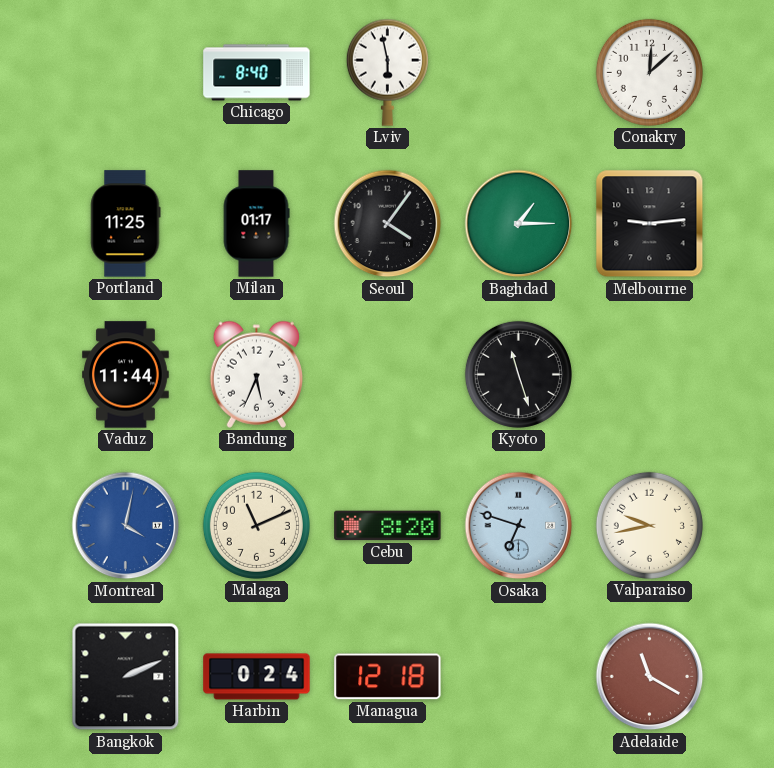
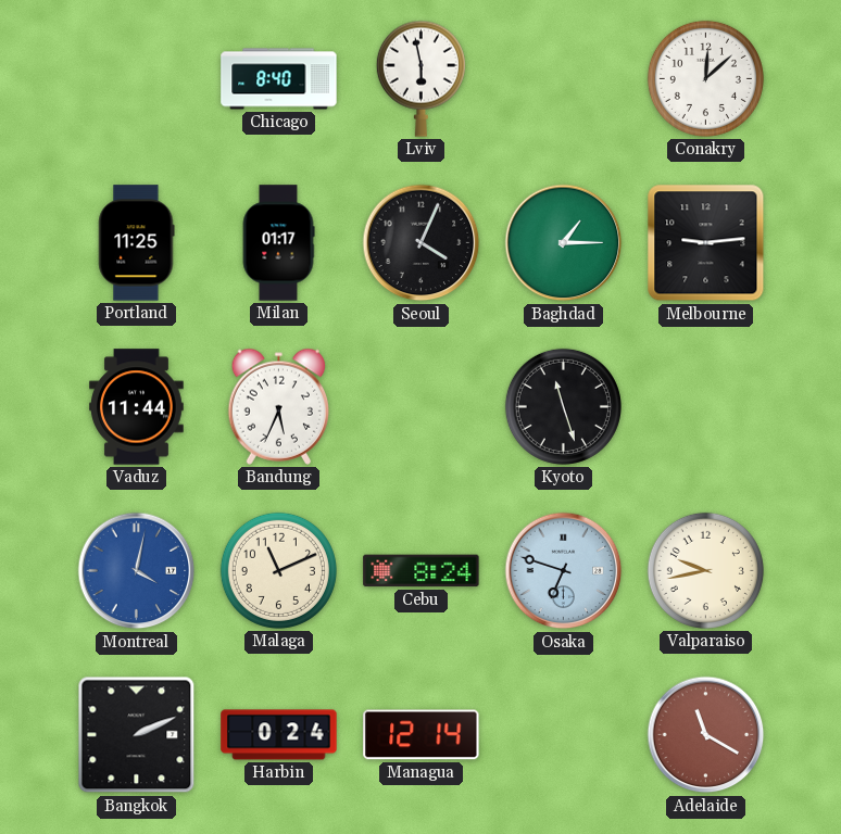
Seoul: 4:06 -> 4:04
Cebu: 8:20 -> 8:24
Managua: 12:18 -> 12:14
